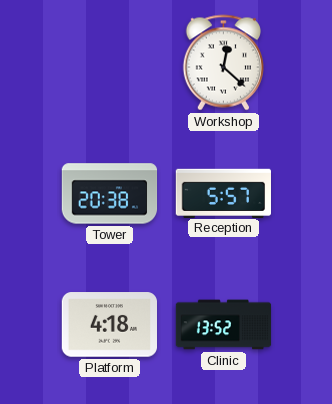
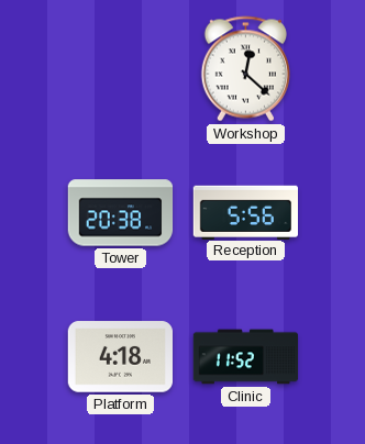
Reception: 5:57 -> 5:56
Clinic: 13:52 -> 11:52
